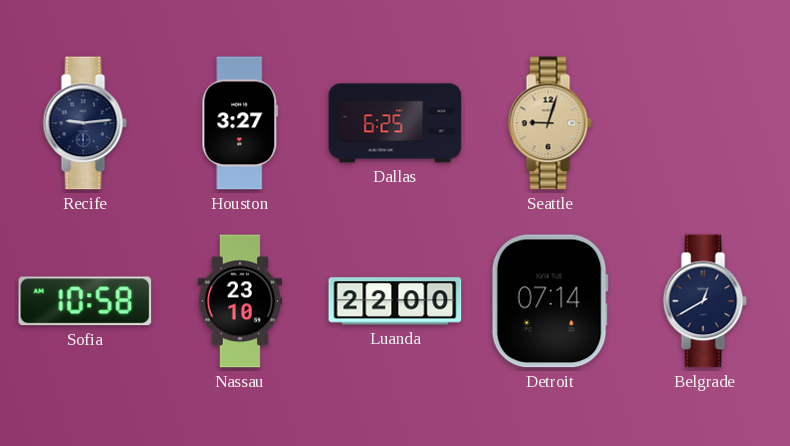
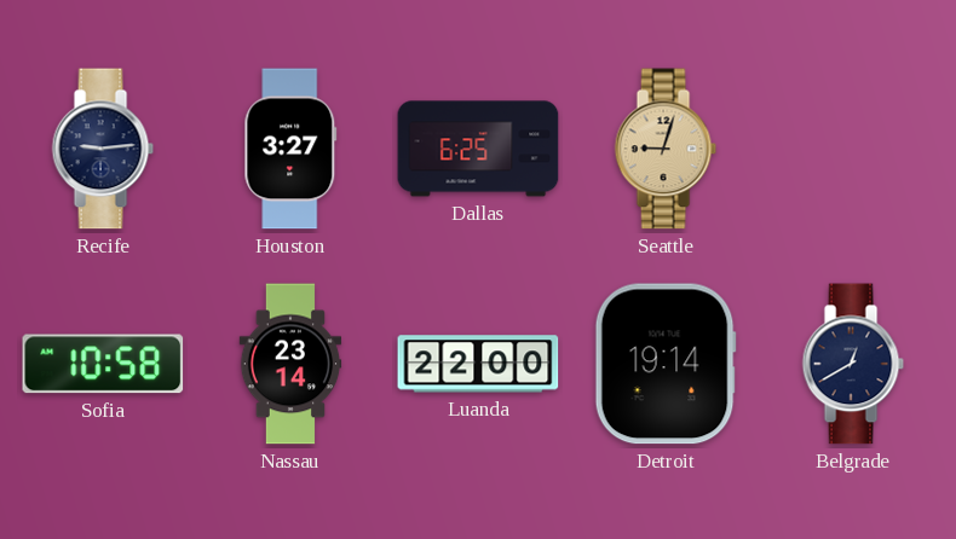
Nassau: 23:10 -> 23:14
Detroit: 07:14 -> 19:14
